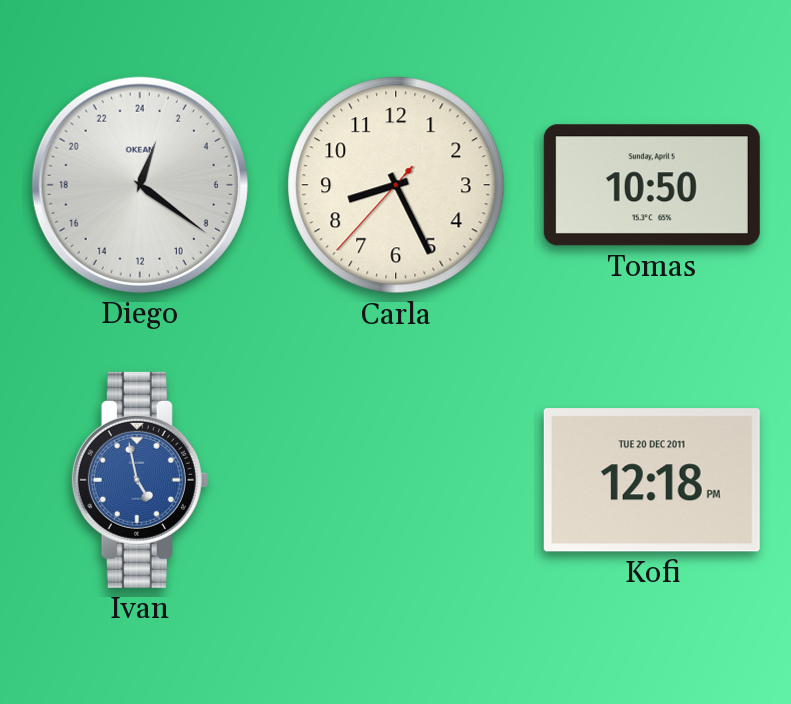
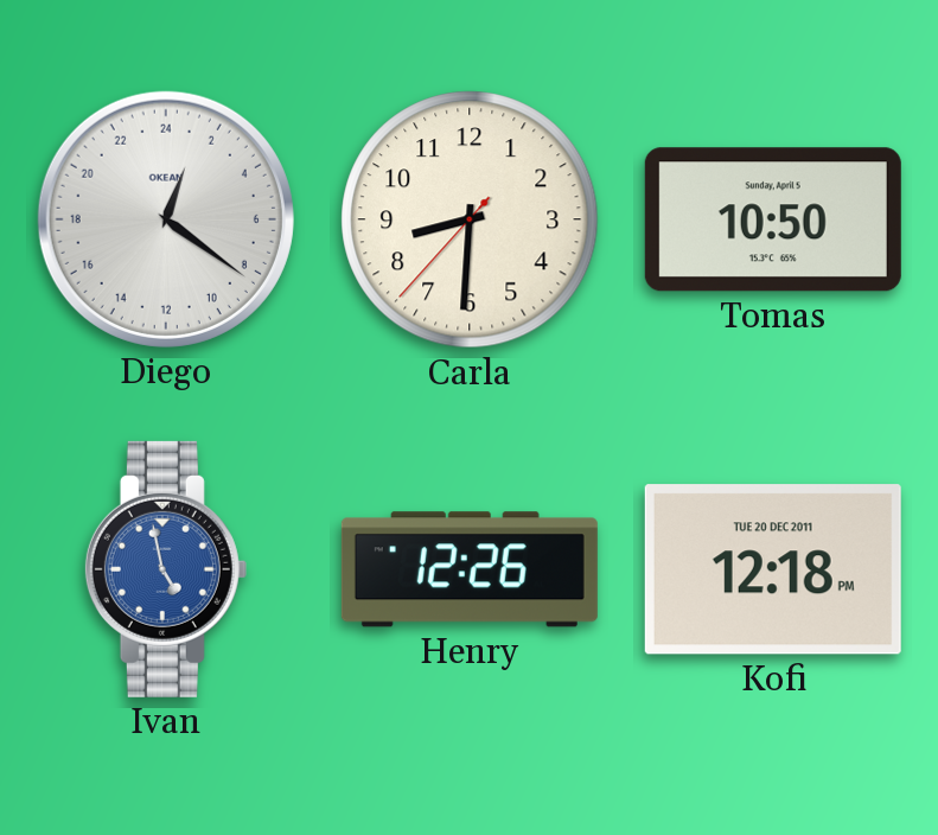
Carla: 8:25 -> 8:30
Henry: none -> 12:26
